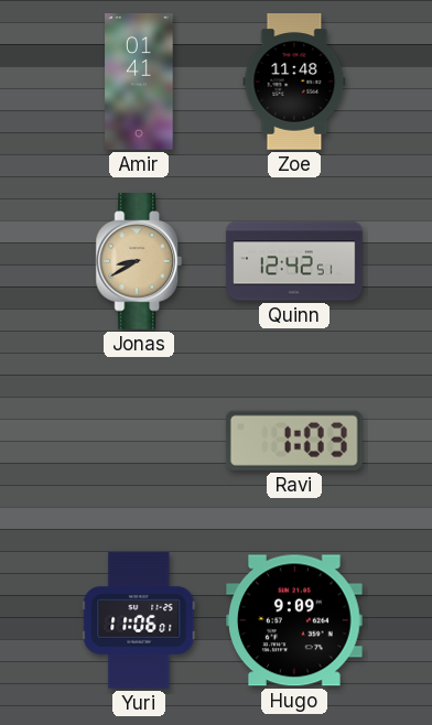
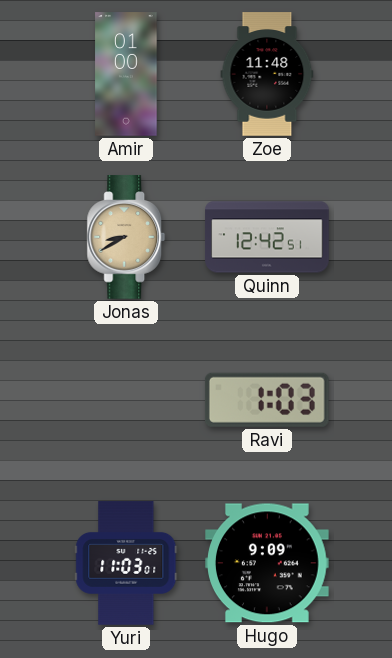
Amir: 01:41 -> 01:00
Yuri: 11:06 -> 11:03
